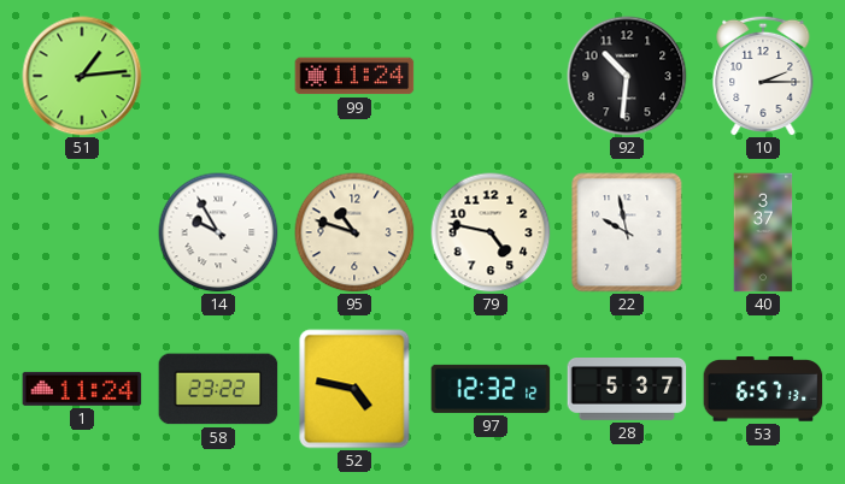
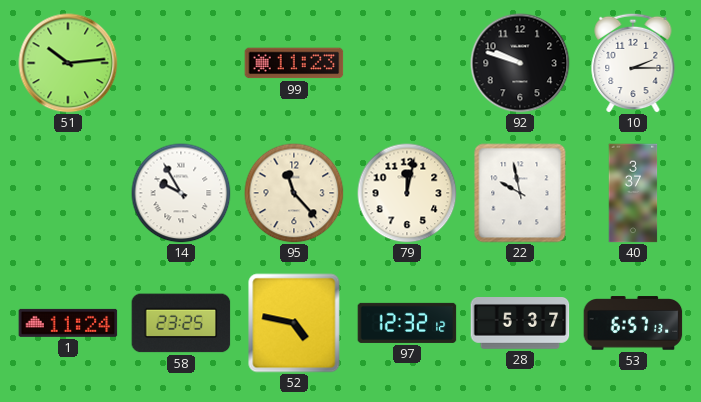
51: 1:14 -> 10:14
99: 11:24 -> 11:23
92: 10:31 -> 9:48
95: 10:48 -> 11:23
79: 4:47 -> 12:02
58: 23:22 -> 23:25
